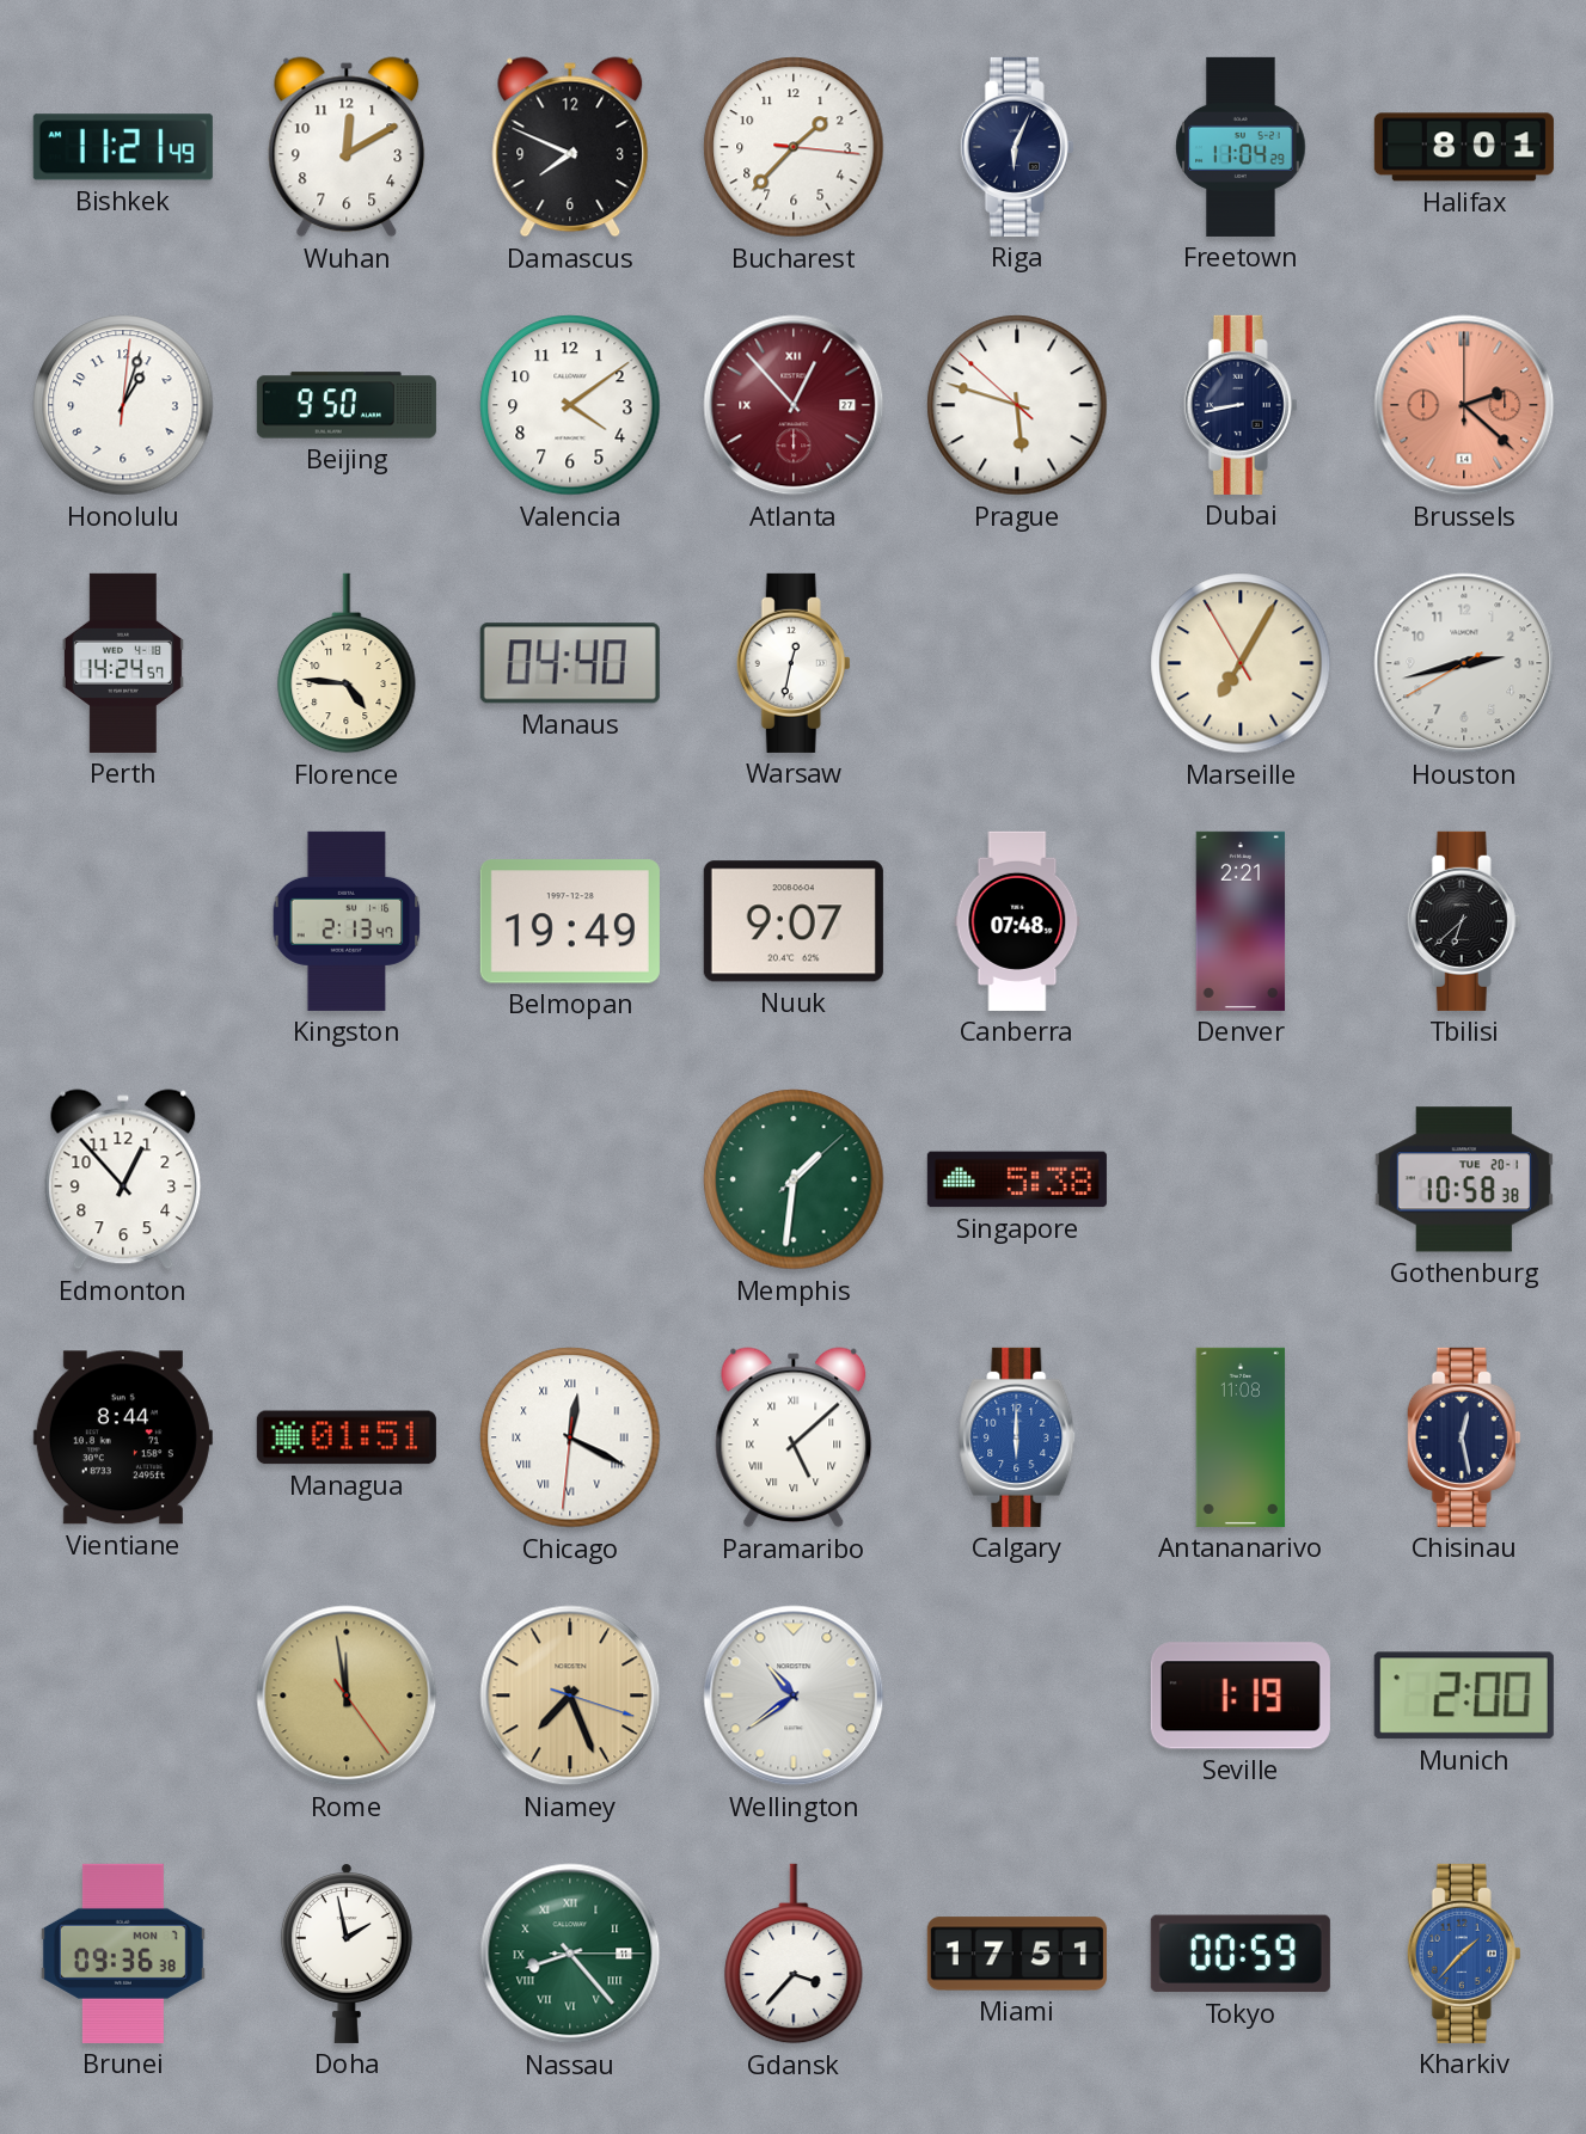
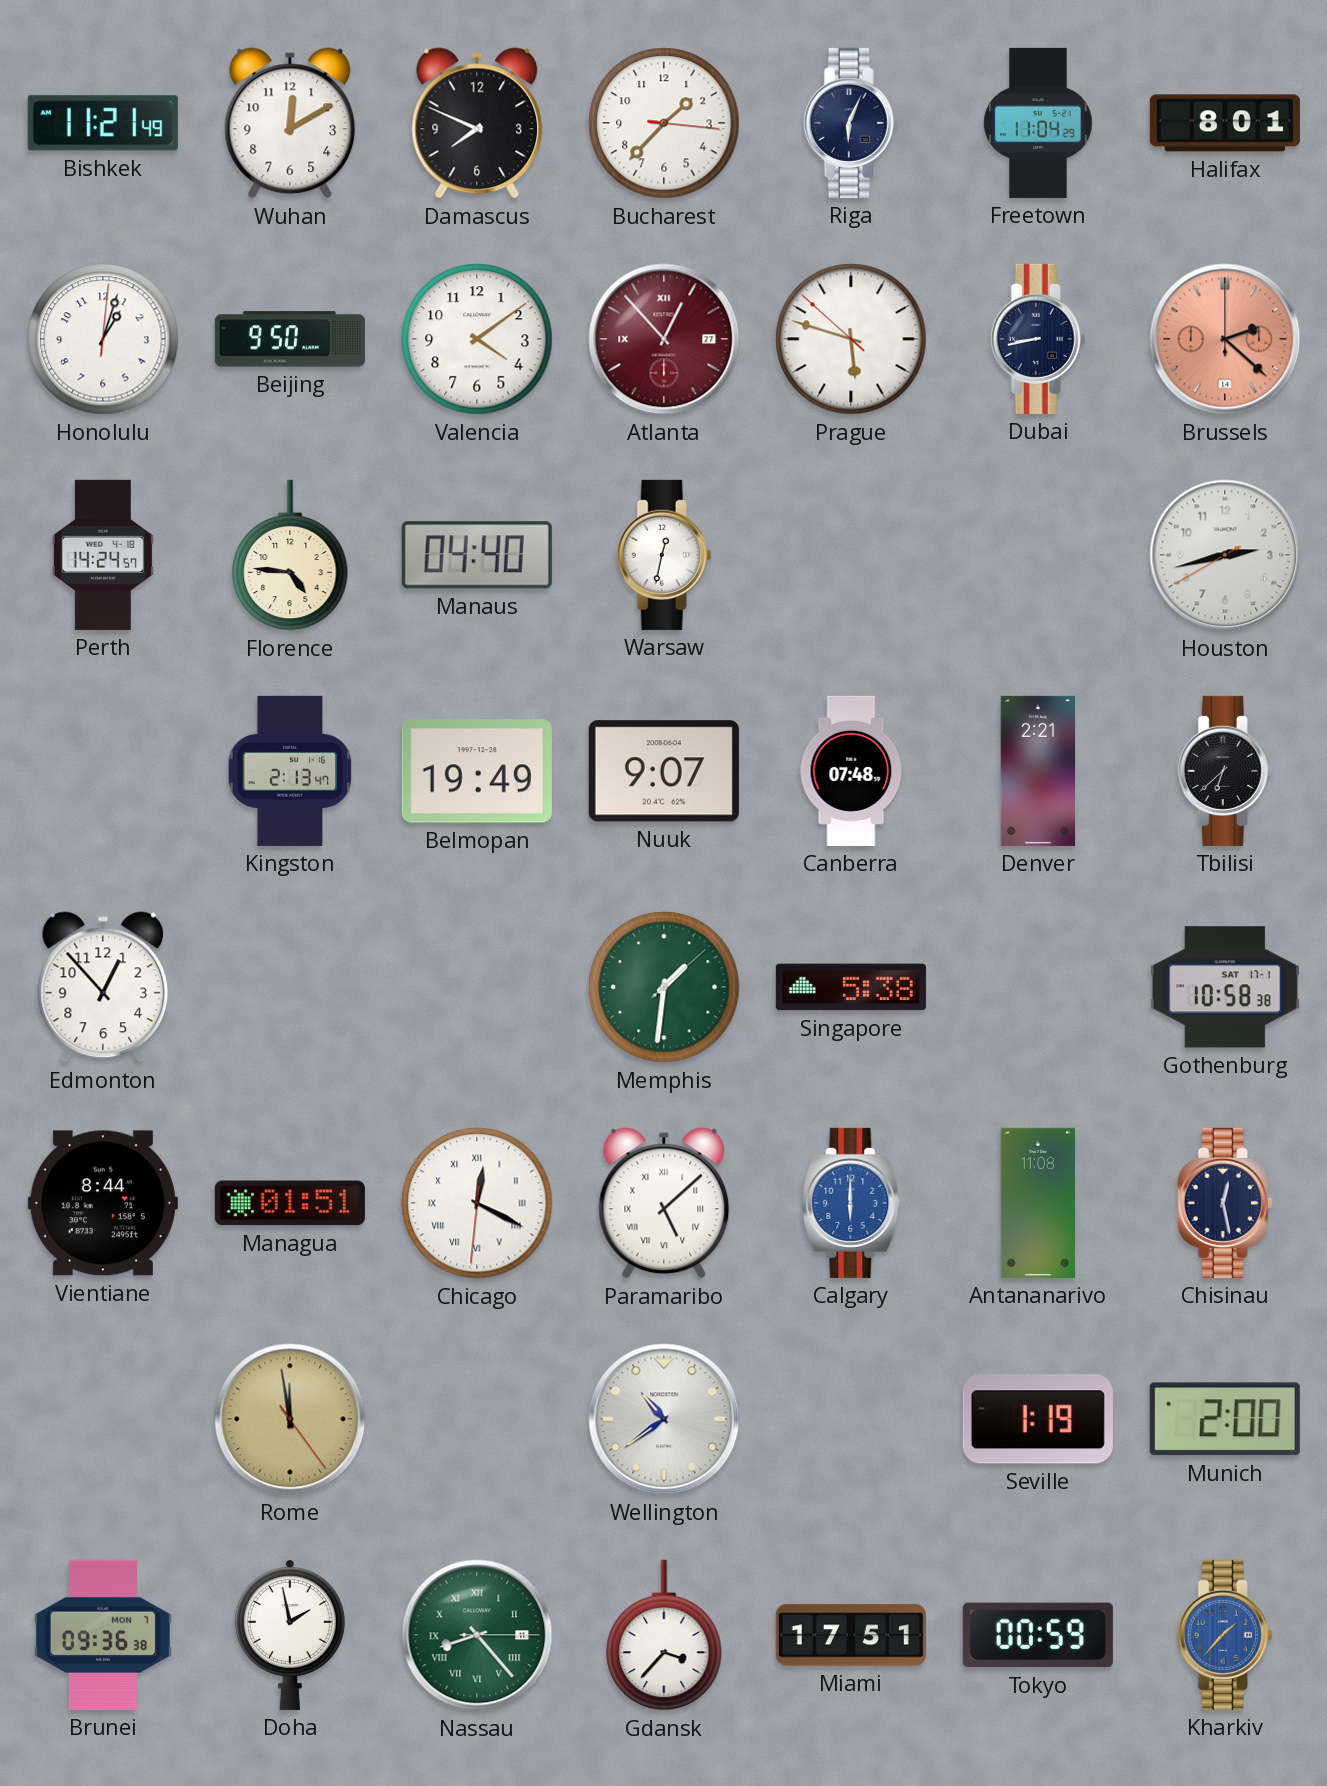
Marseille: 7:04 -> none
Gothenburg date: TUE 20-1 -> SAT 17-1
Niamey: 7:26 -> none
